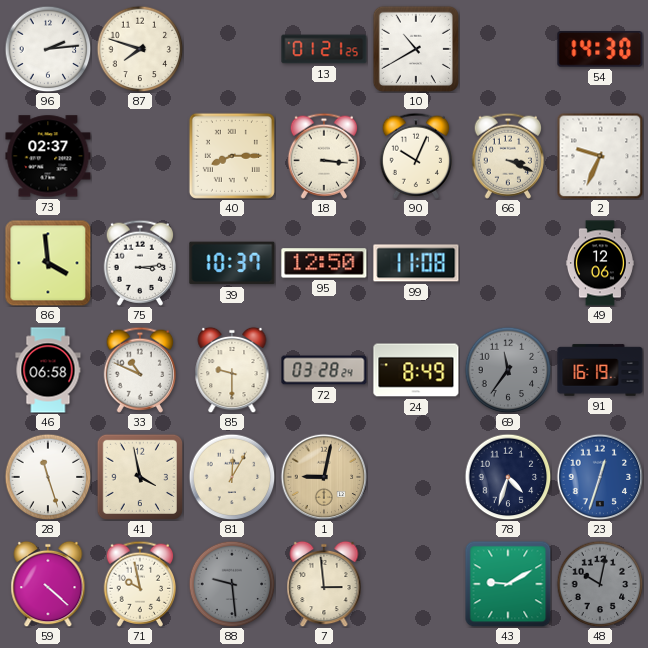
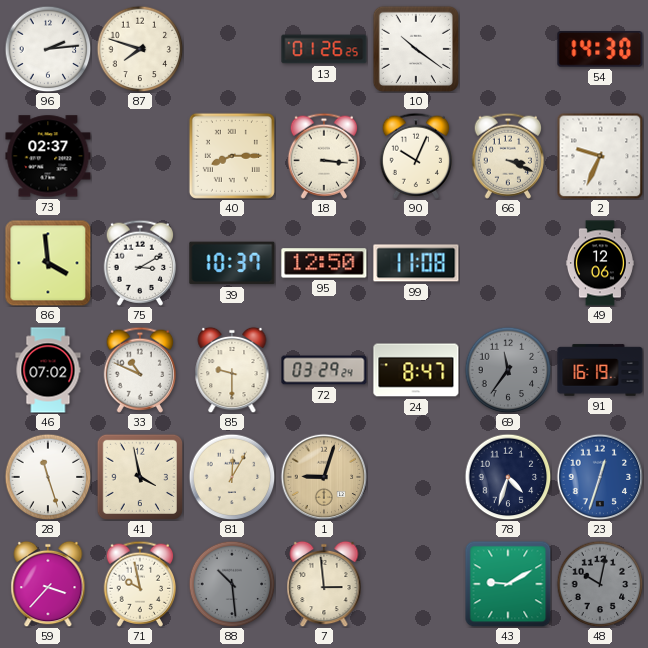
13: 01:21 -> 01:26
10: 10:40 -> 10:21
75: 3:14 -> 3:10
46: 06:58 -> 07:02
72: 03:28 -> 03:29
24: 8:49 -> 8:47
1: 9:02 -> 9:03
59: 4:22 -> 3:37
88: 9:29 -> 10:29
